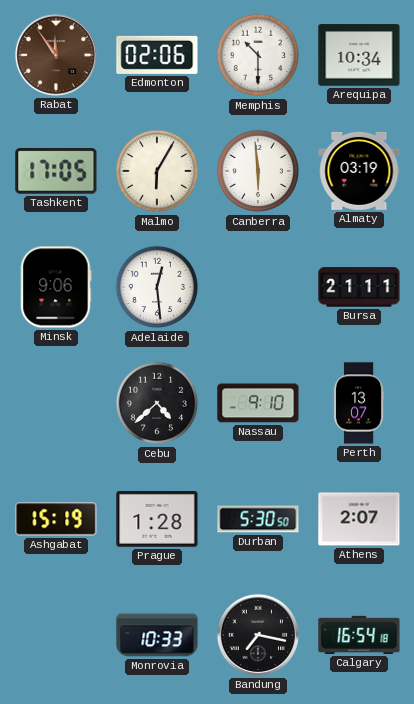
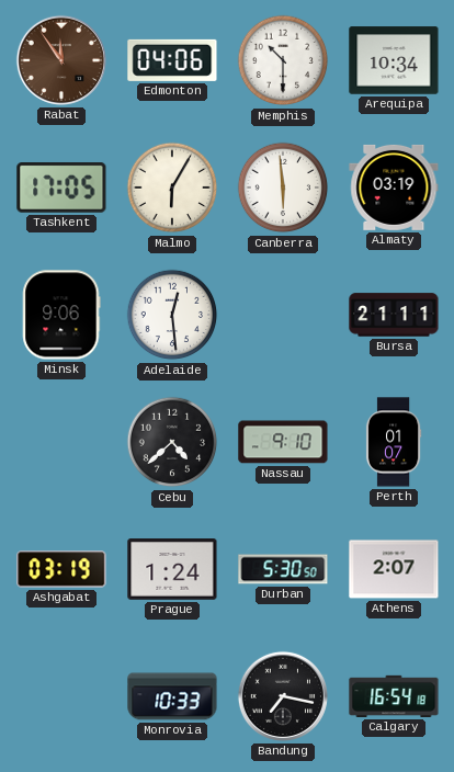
Edmonton: 02:06 -> 04:06
Perth: 13:07 -> 01:07
Ashgabat: 15:19 -> 03:19
Prague: 1:28 -> 1:24
